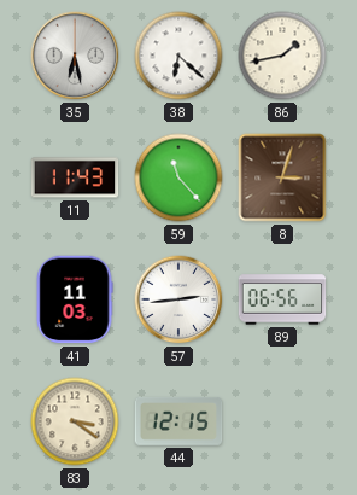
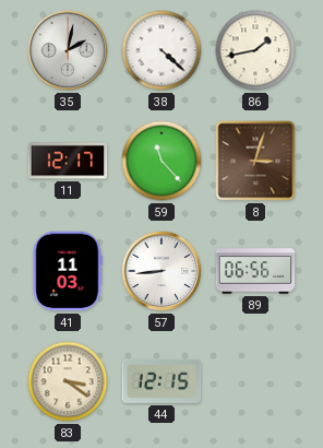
35: 6:28 -> 2:02
38: 6:22 -> 4:22
11: 11:43 -> 12:17
57: 2:44 -> 8:44
